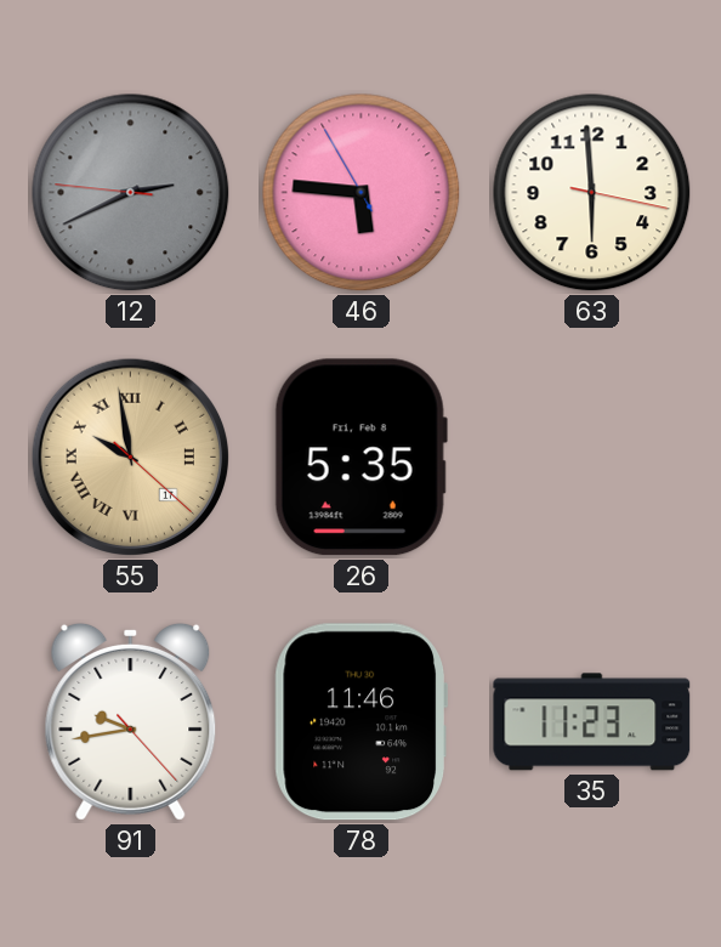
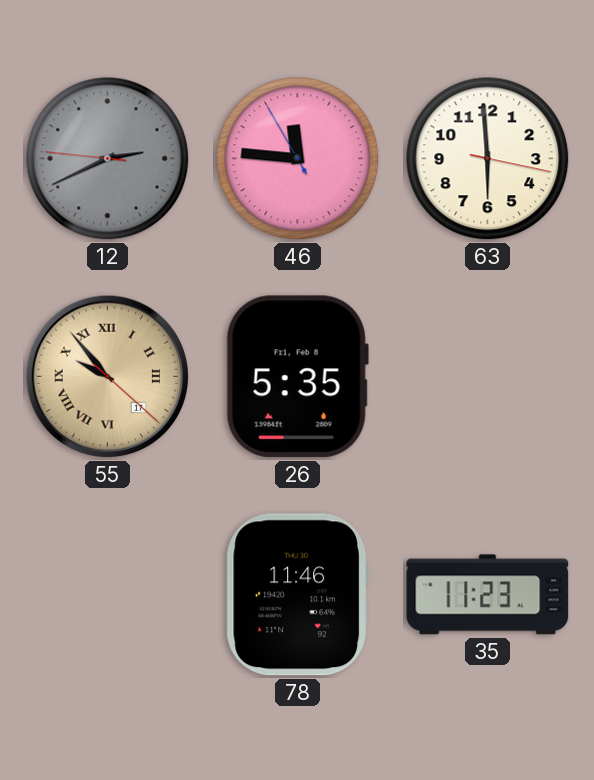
46: 5:45 -> 11:45
55: 9:58 -> 9:53
91: 9:43 -> none
